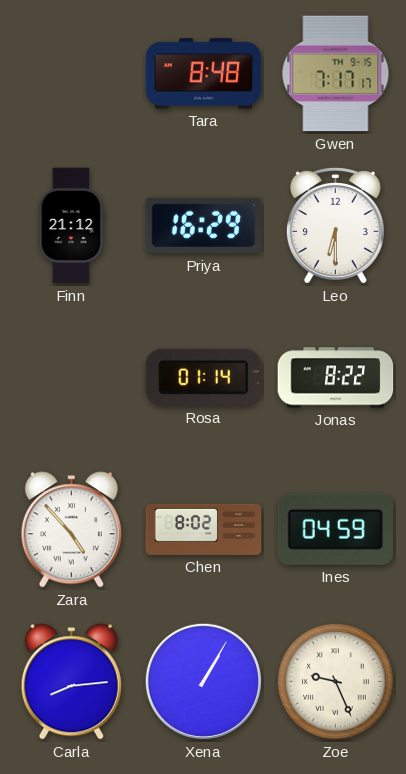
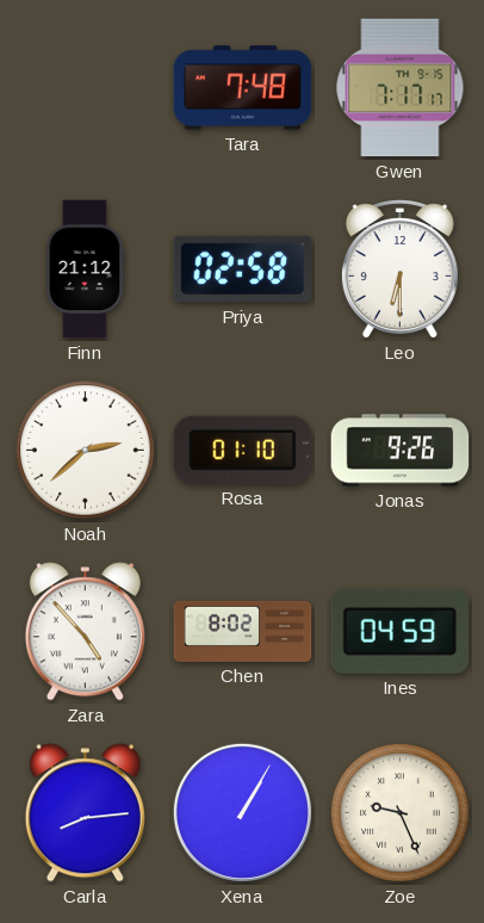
Tara: 8:48 -> 7:48
Priya: 16:29 -> 02:58
Noah: none -> 2:38
Rosa: 01:14 -> 01:10
Jonas: 8:22 -> 9:26
